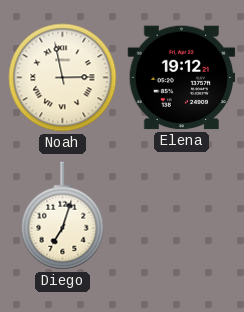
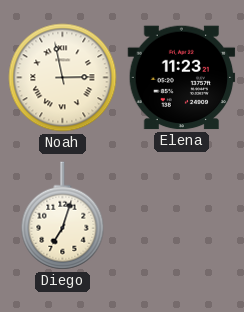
Elena: 19:12 -> 11:23
